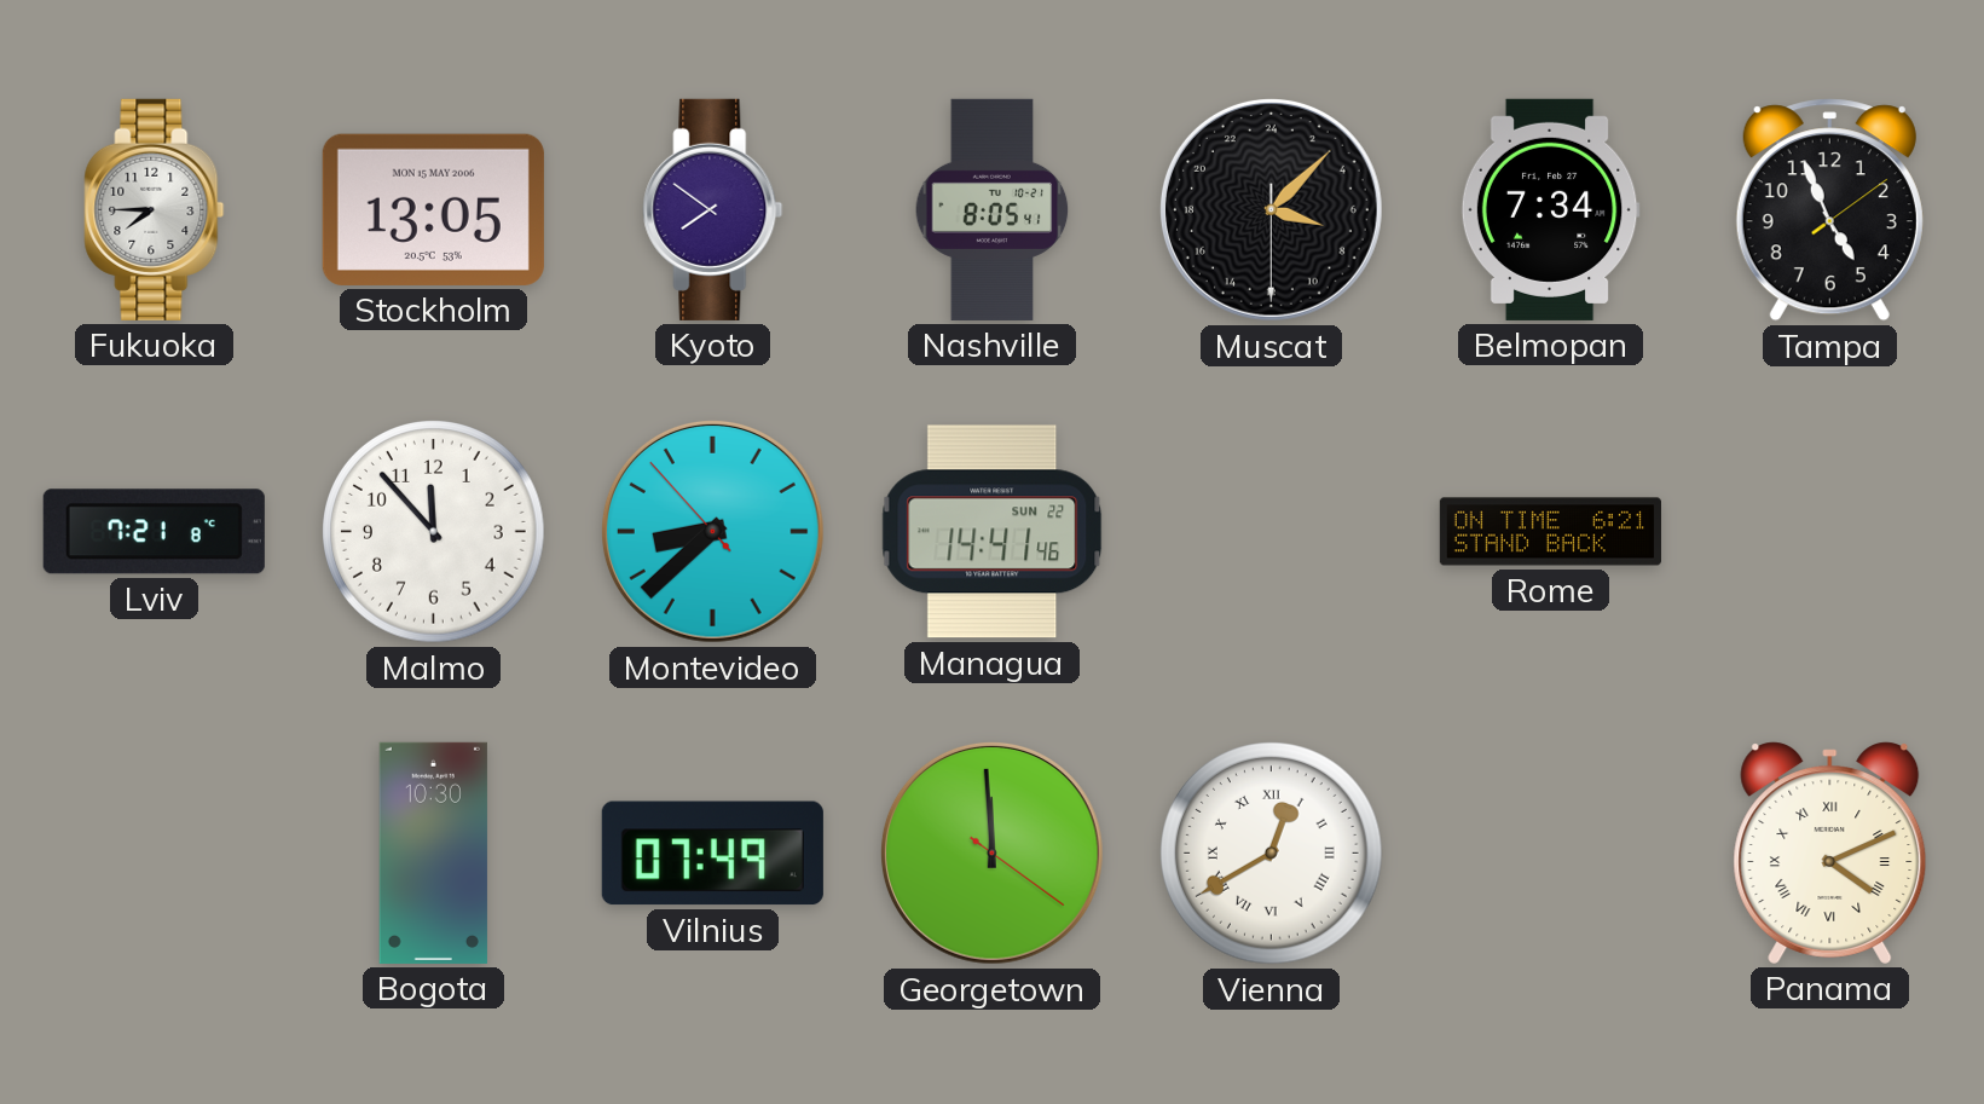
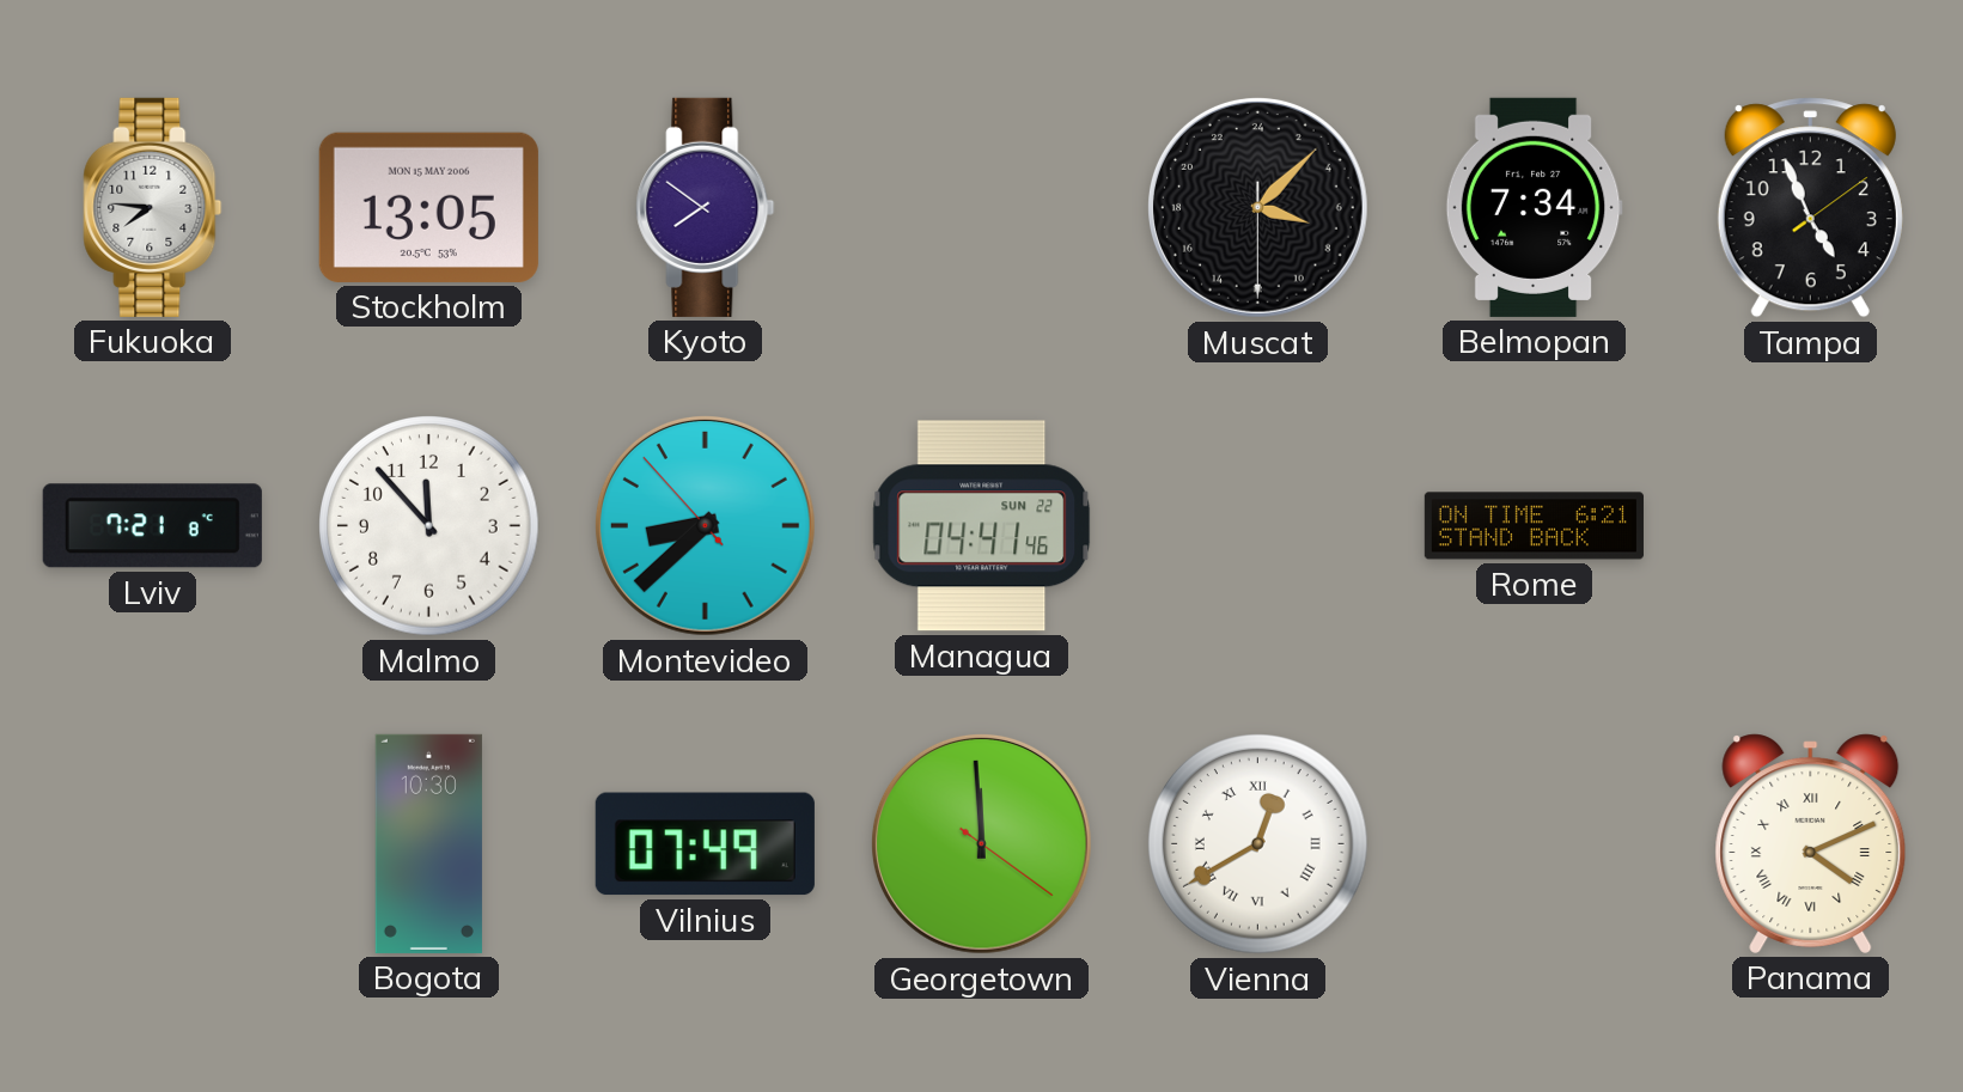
Fukuoka: 7:45 -> 7:46
Nashville: 8:05 -> none
Managua: 14:41 -> 04:41
